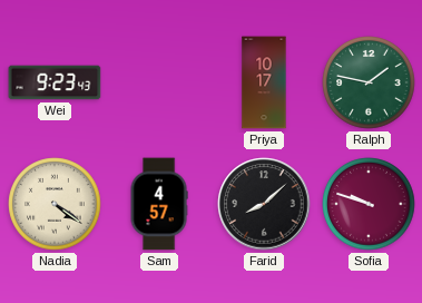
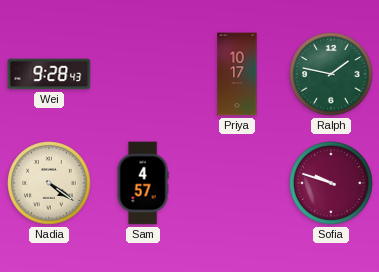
Wei: 9:23 -> 9:28
Farid: 8:08 -> none
